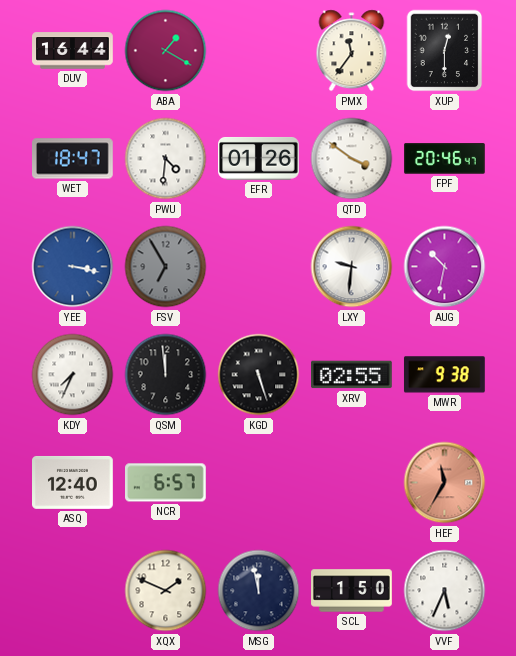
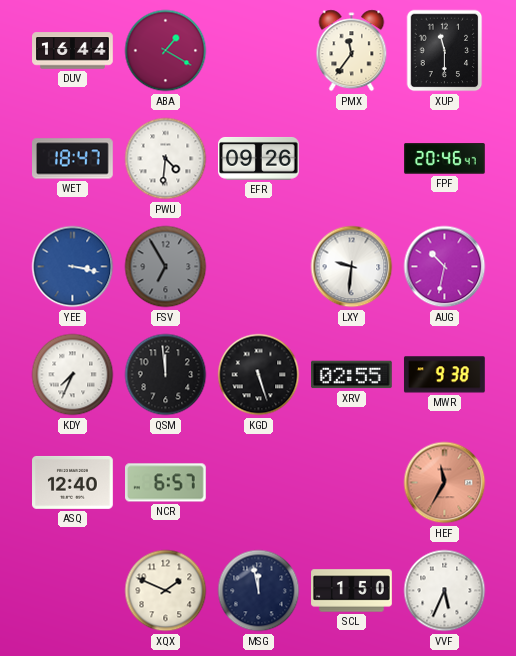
XUP: 12:30 -> 11:30
EFR: 01:26 -> 09:26
QTD: 3:51 -> none
